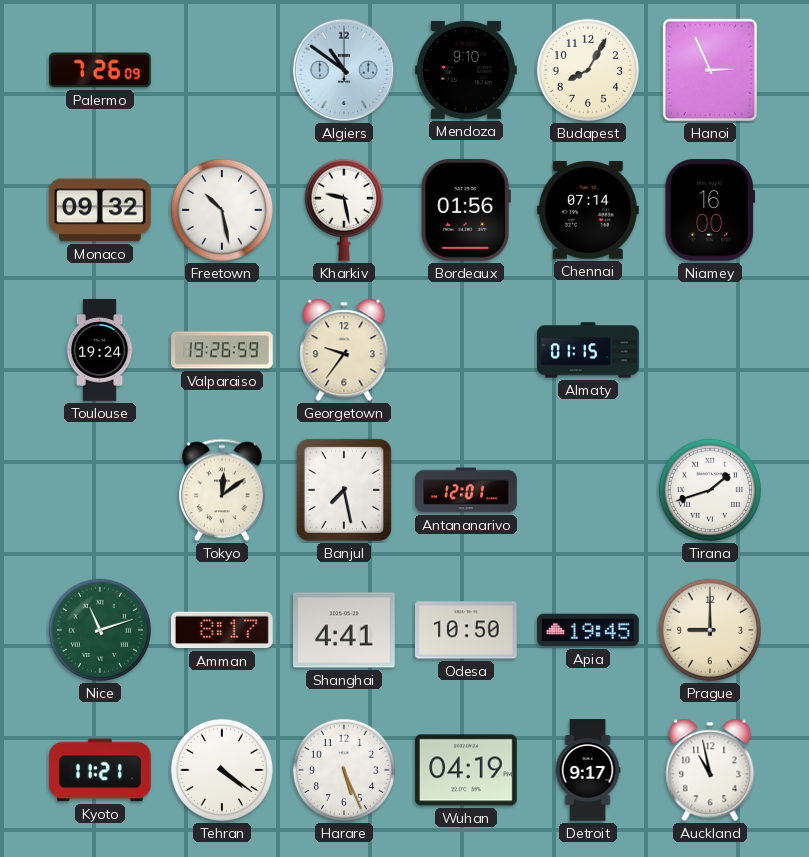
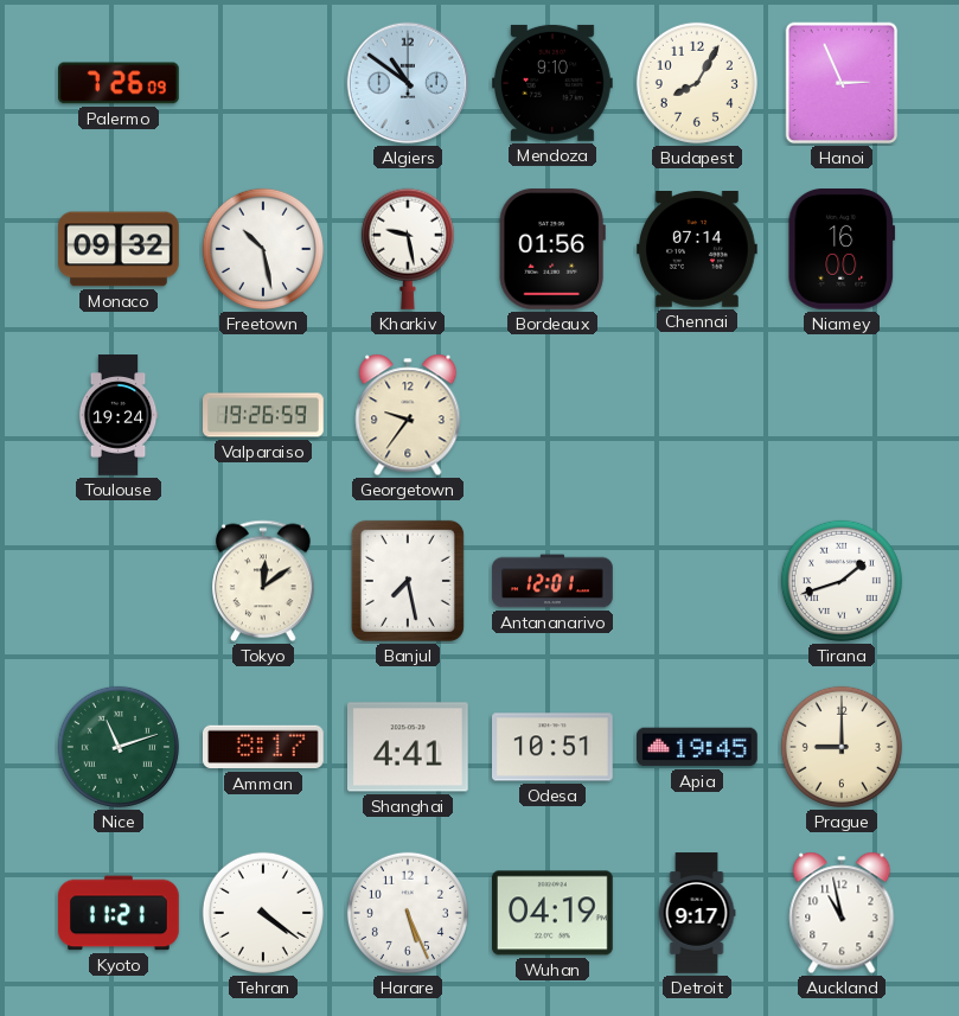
Almaty: 01:15 -> none
Odesa: 10:50 -> 10:51
